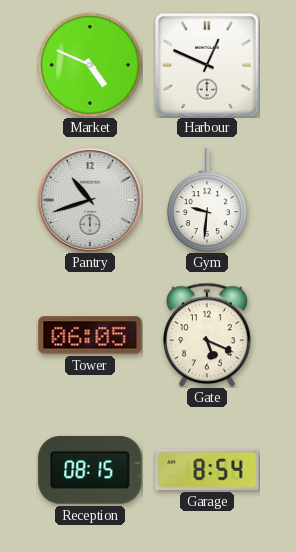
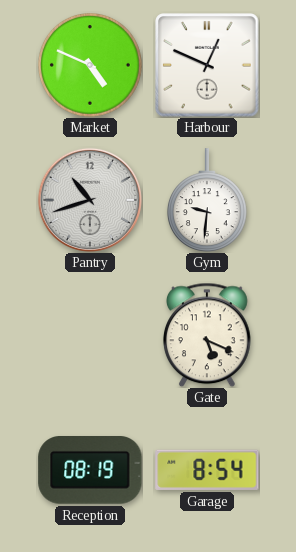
Tower: 06:05 -> none
Reception: 08:15 -> 08:19
